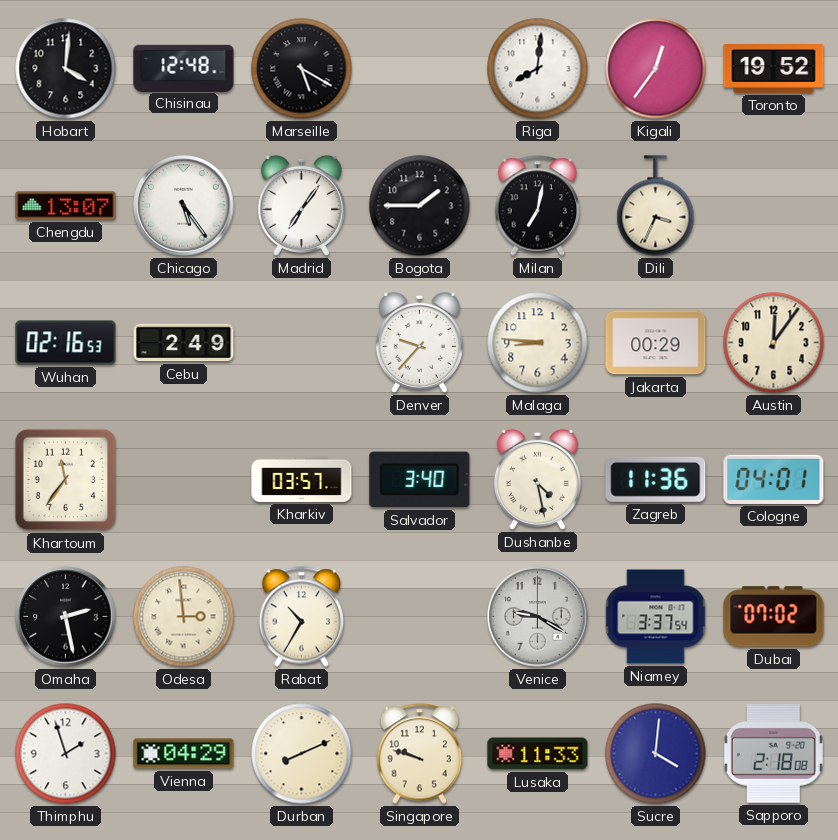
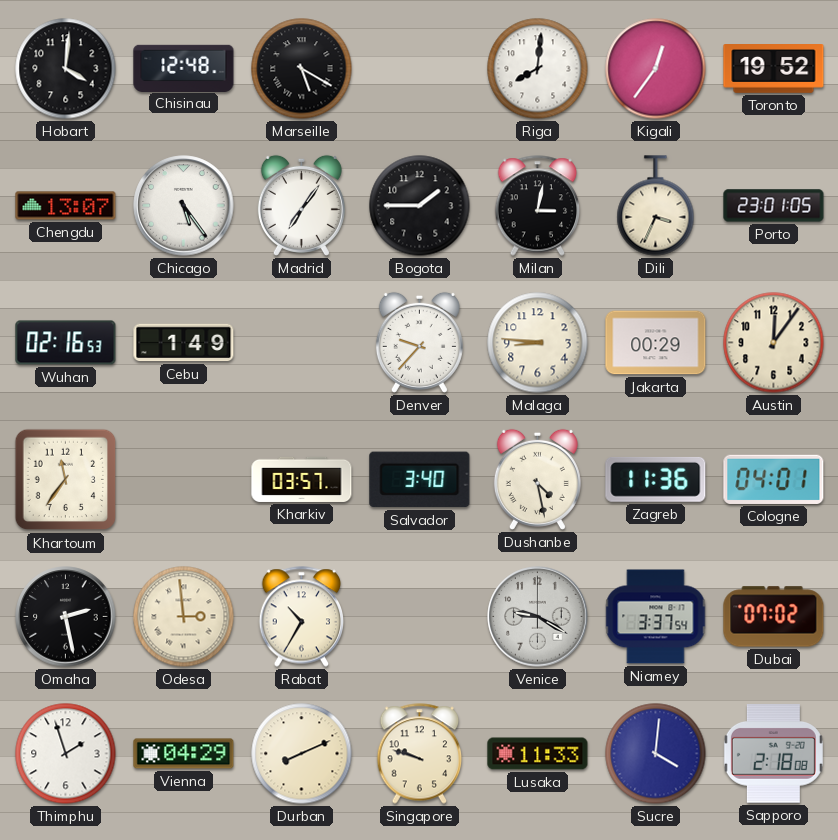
Milan: 7:02 -> 3:02
Porto: none -> 23:01
Cebu: 2:49 -> 1:49
